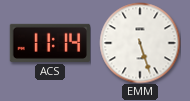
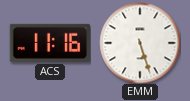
ACS: 11:14 -> 11:16
